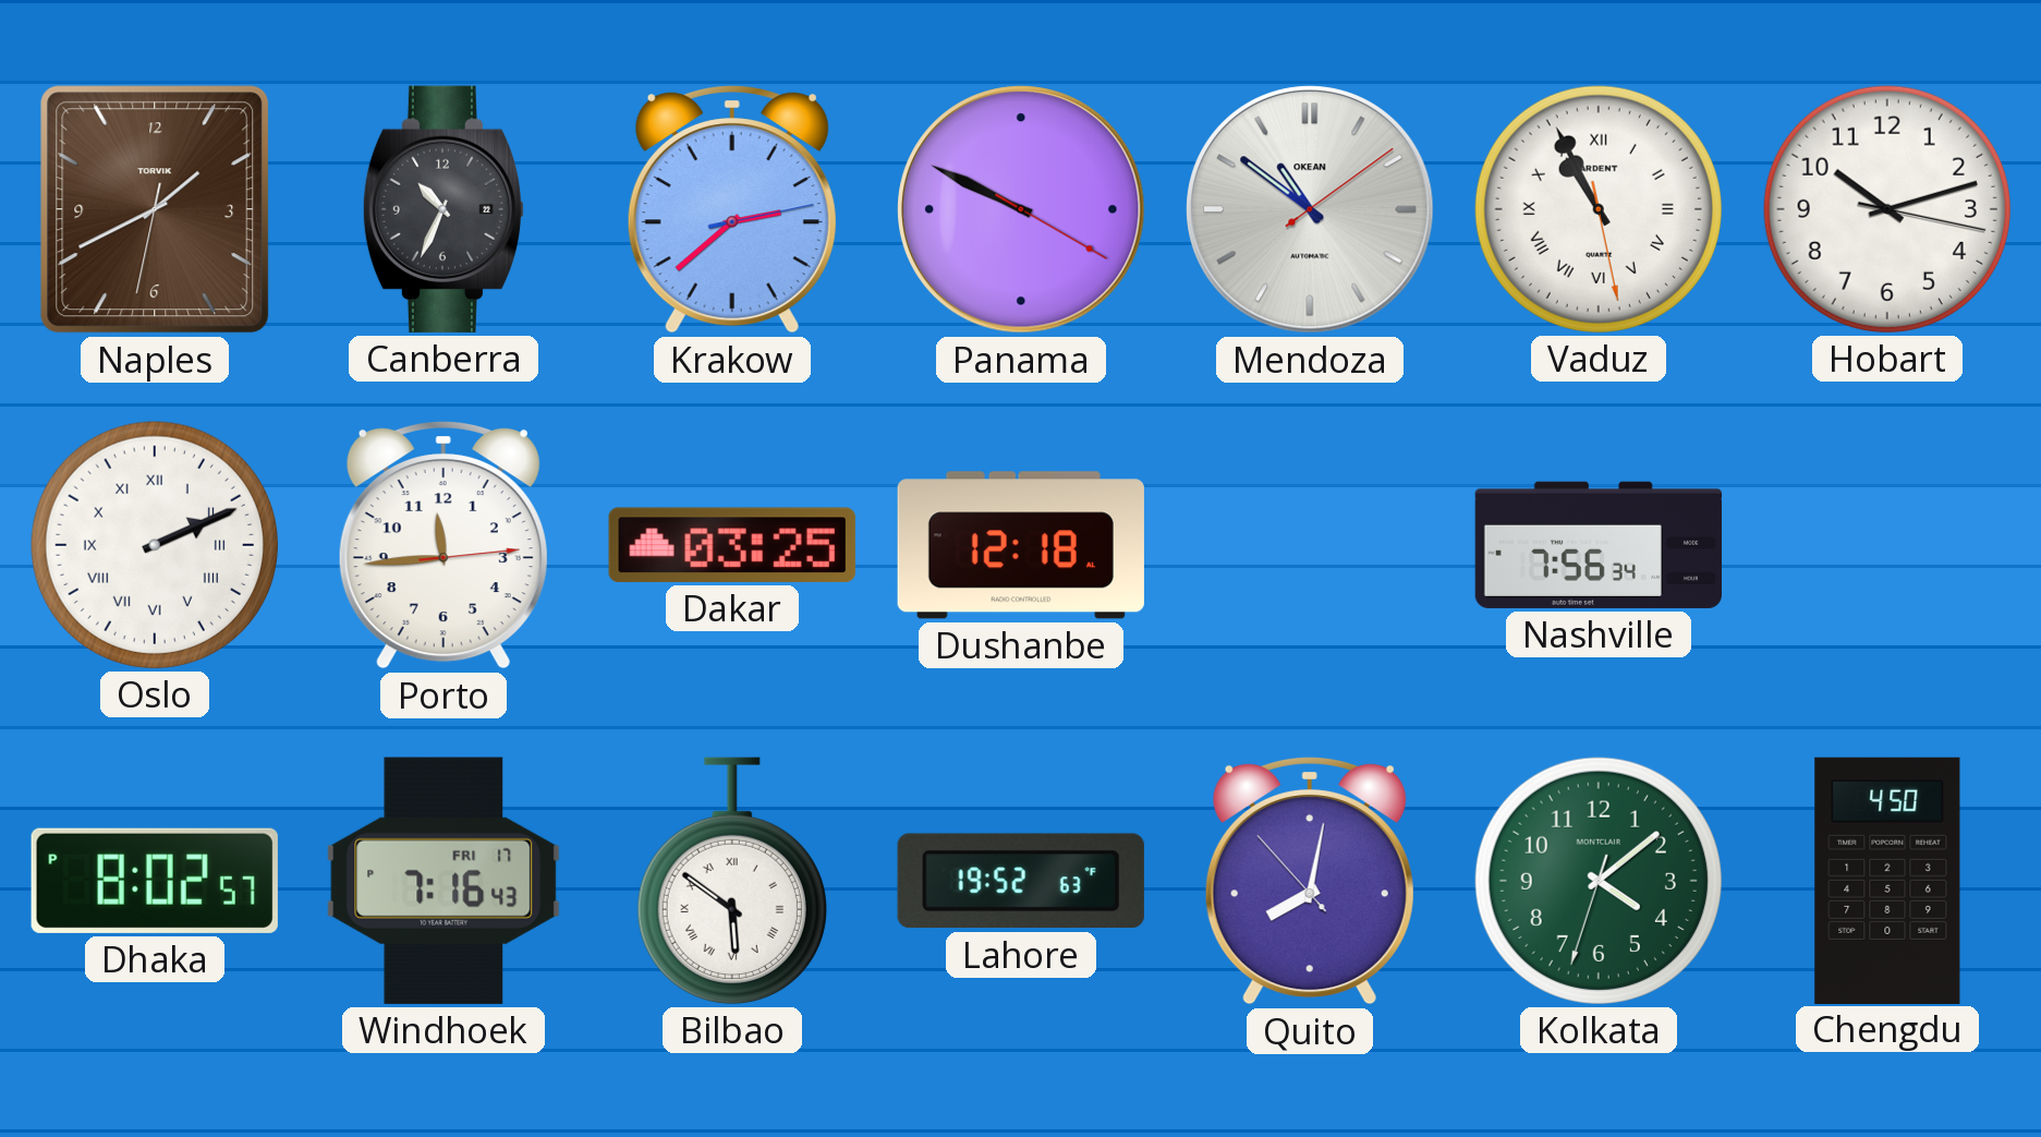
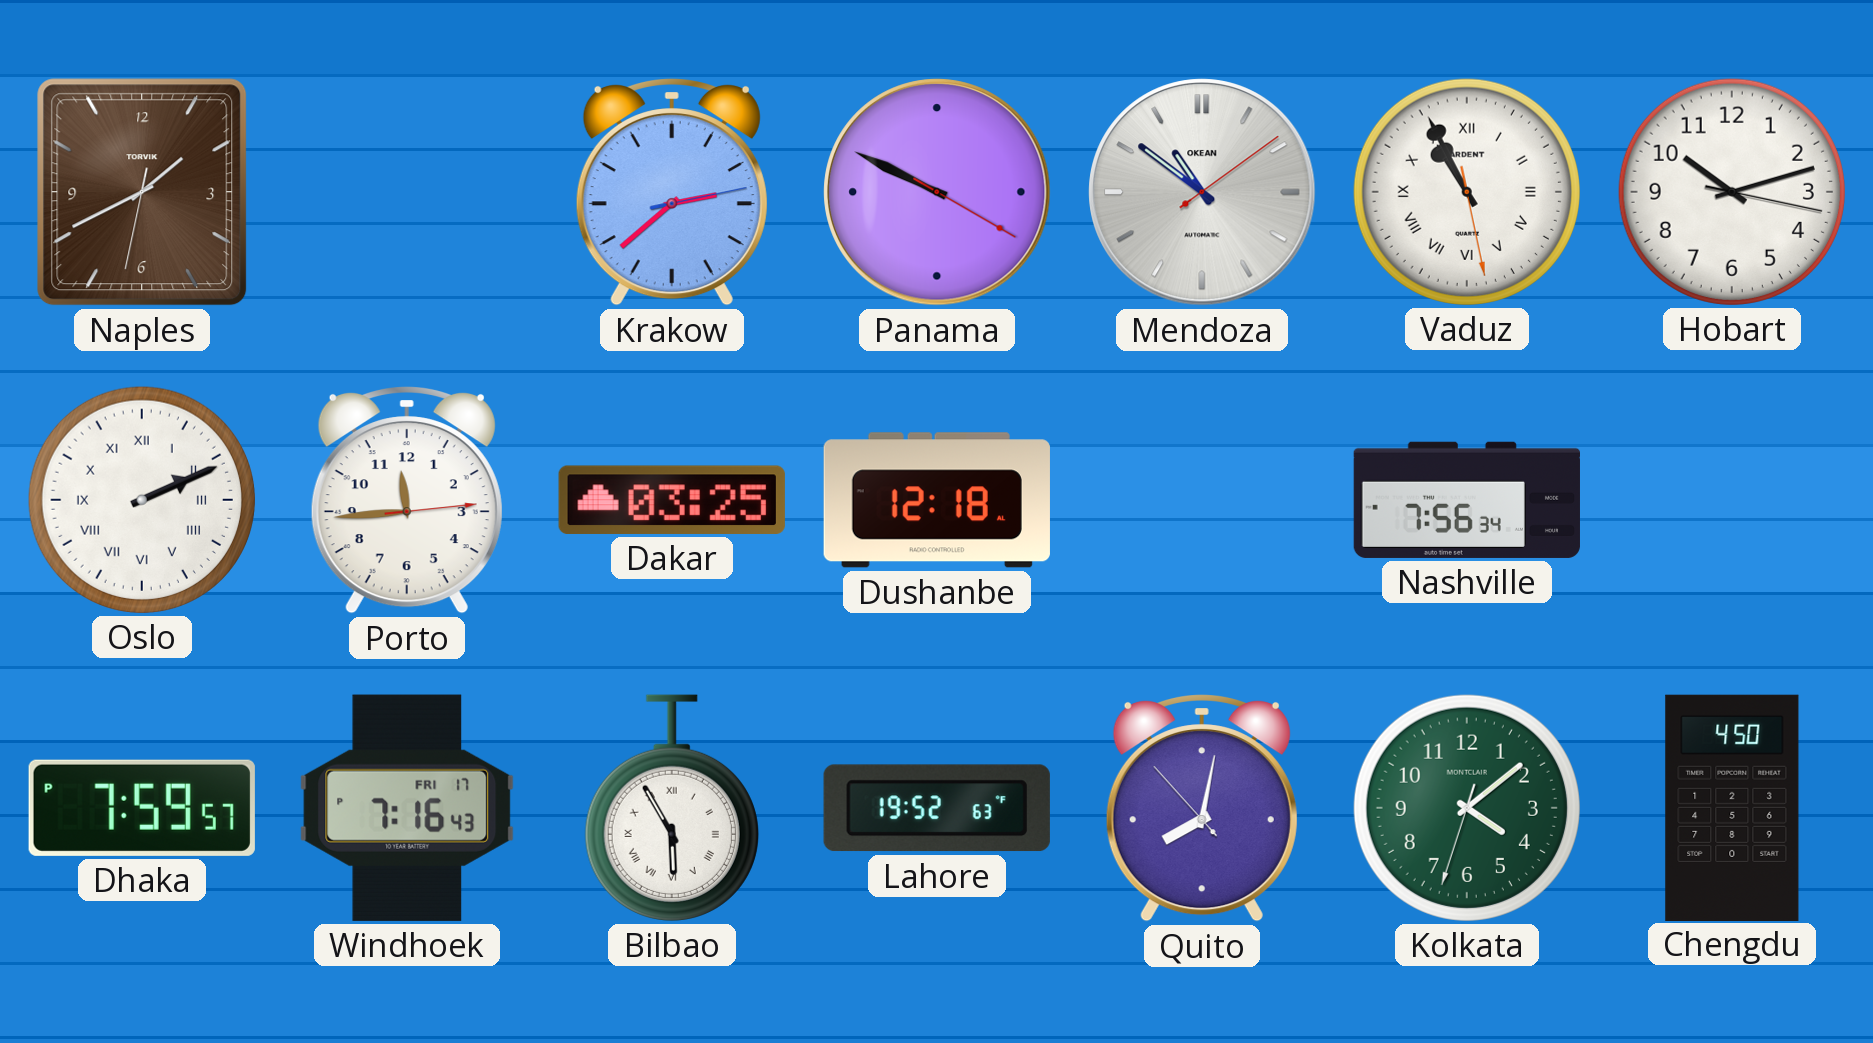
Canberra: 10:34 -> none
Dhaka: 8:02 -> 7:59
Bilbao: 5:51 -> 5:55
